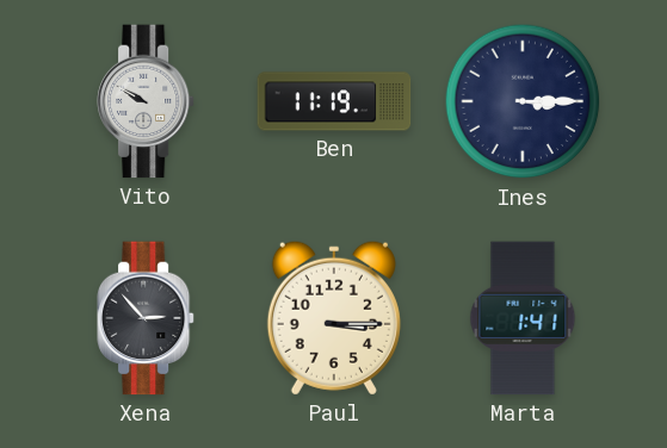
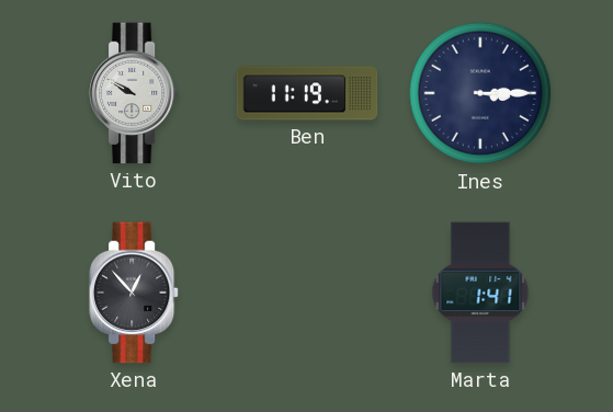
Xena: 2:53 -> 12:53
Paul: 3:15 -> none
